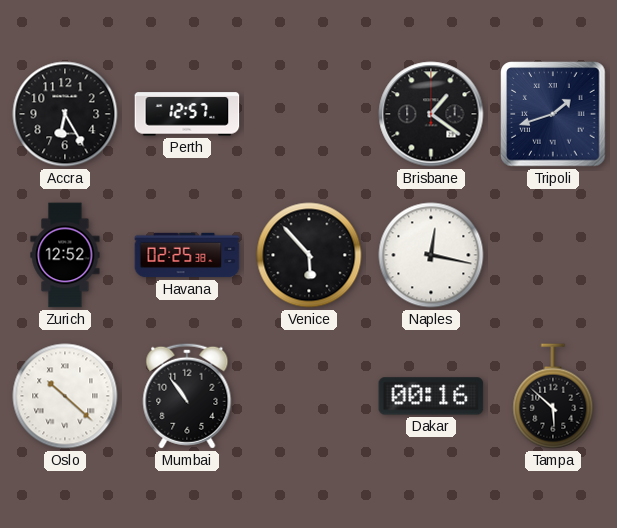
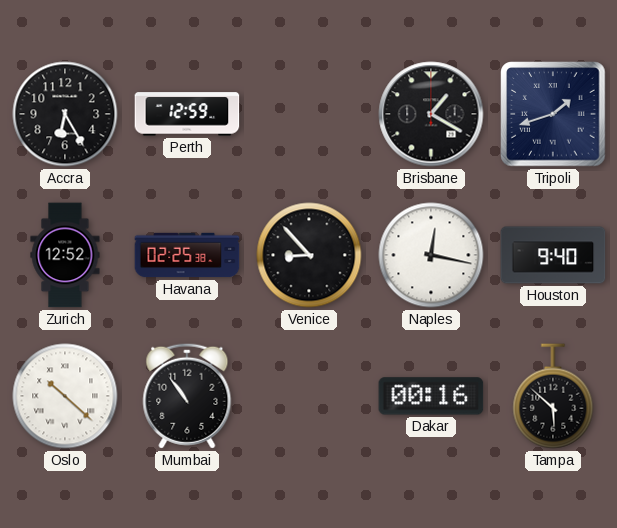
Perth: 12:57 -> 12:59
Brisbane: 1:21 -> 1:20
Venice: 5:53 -> 8:53
Houston: none -> 9:40
